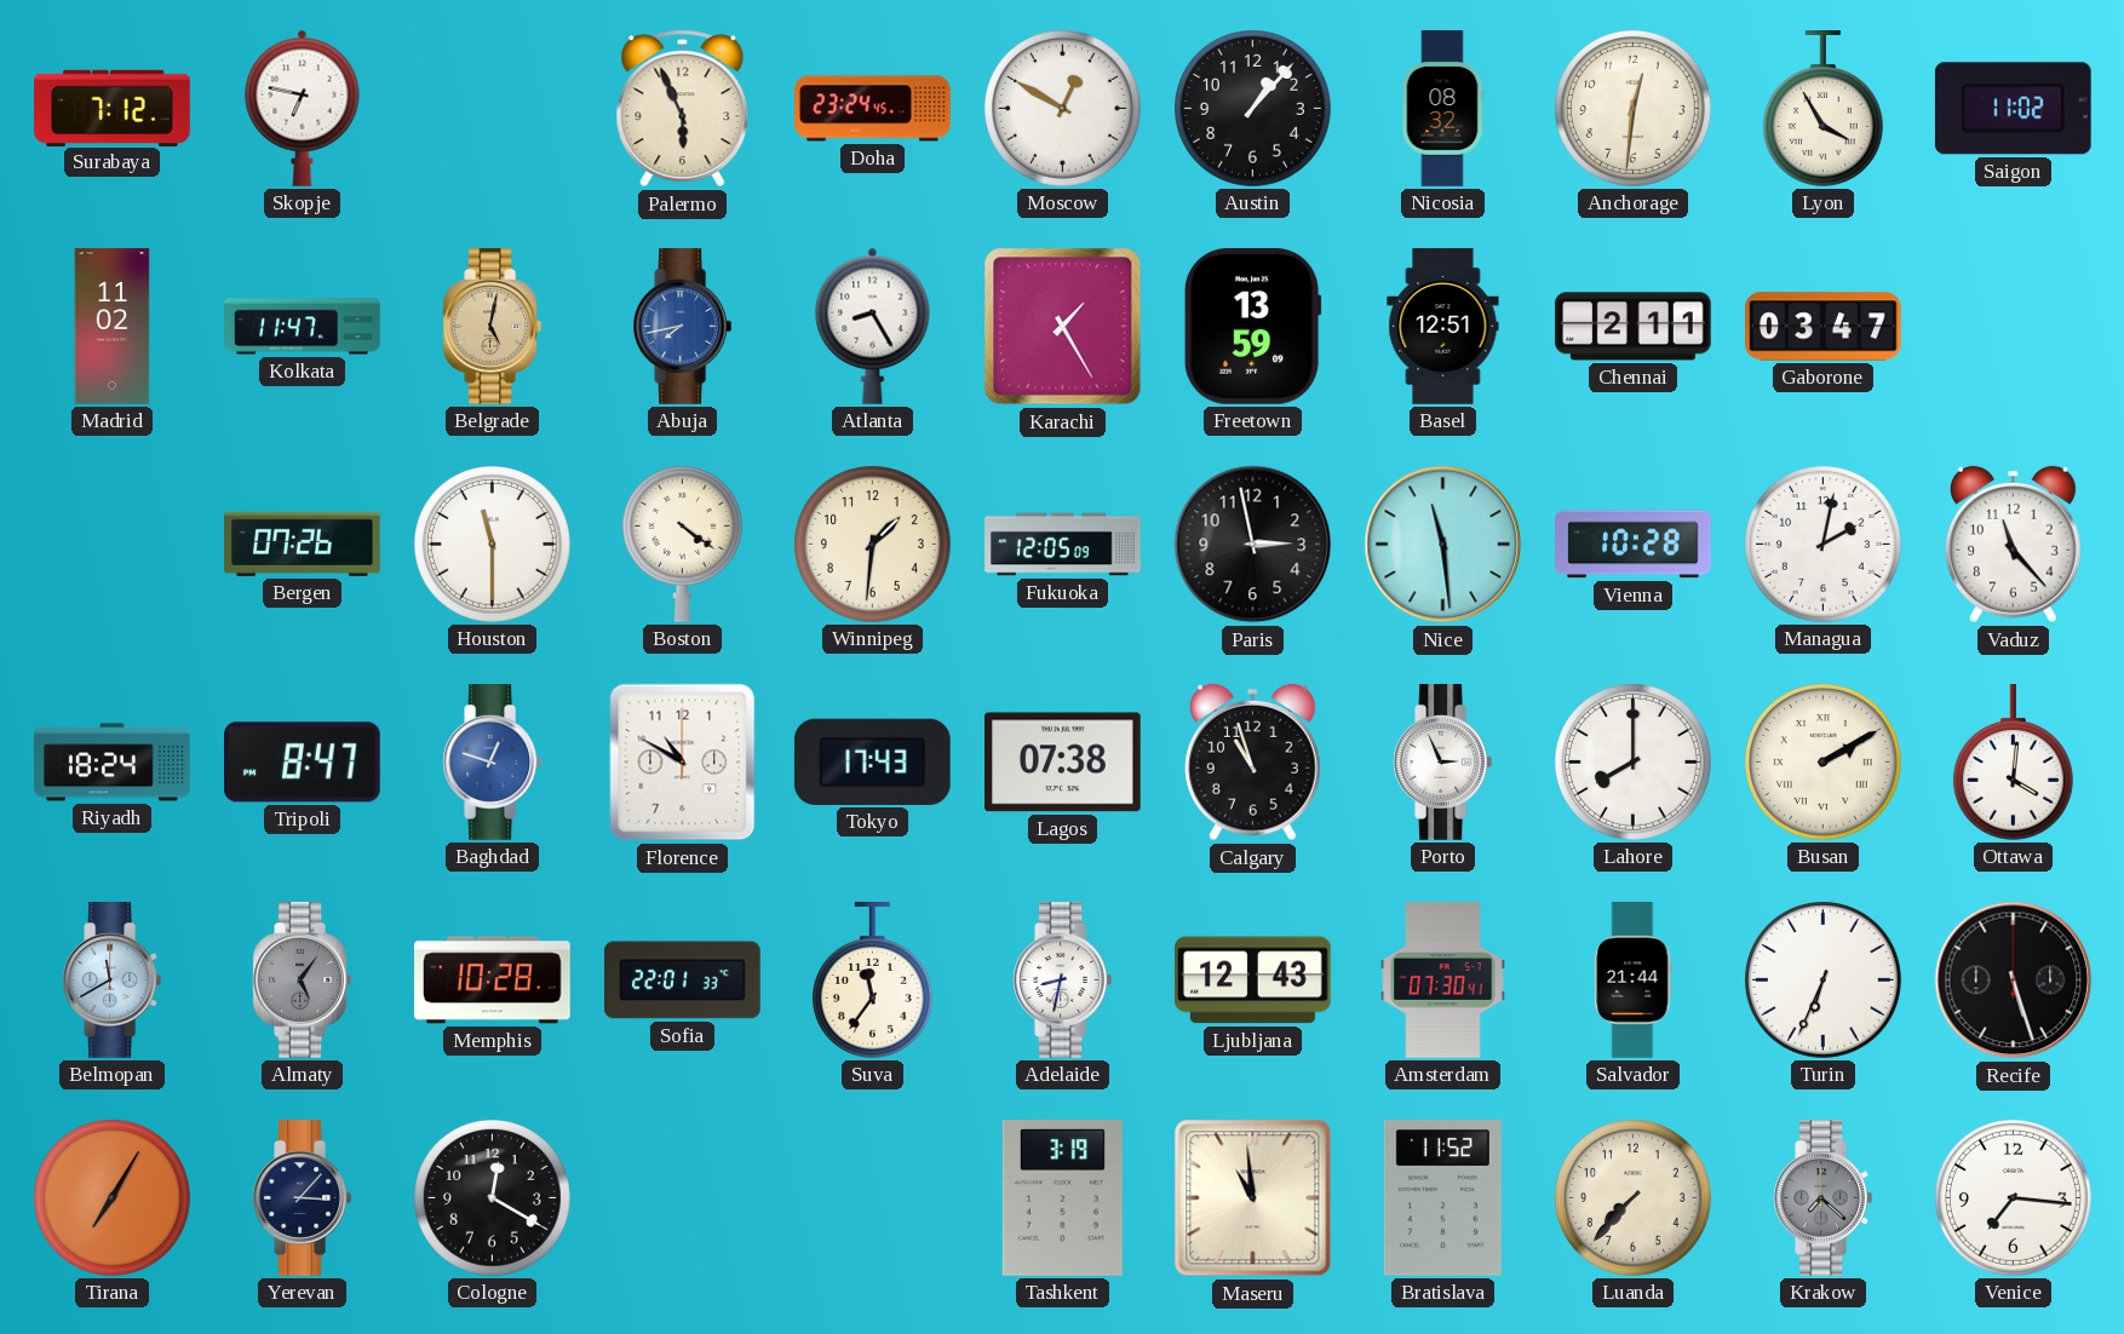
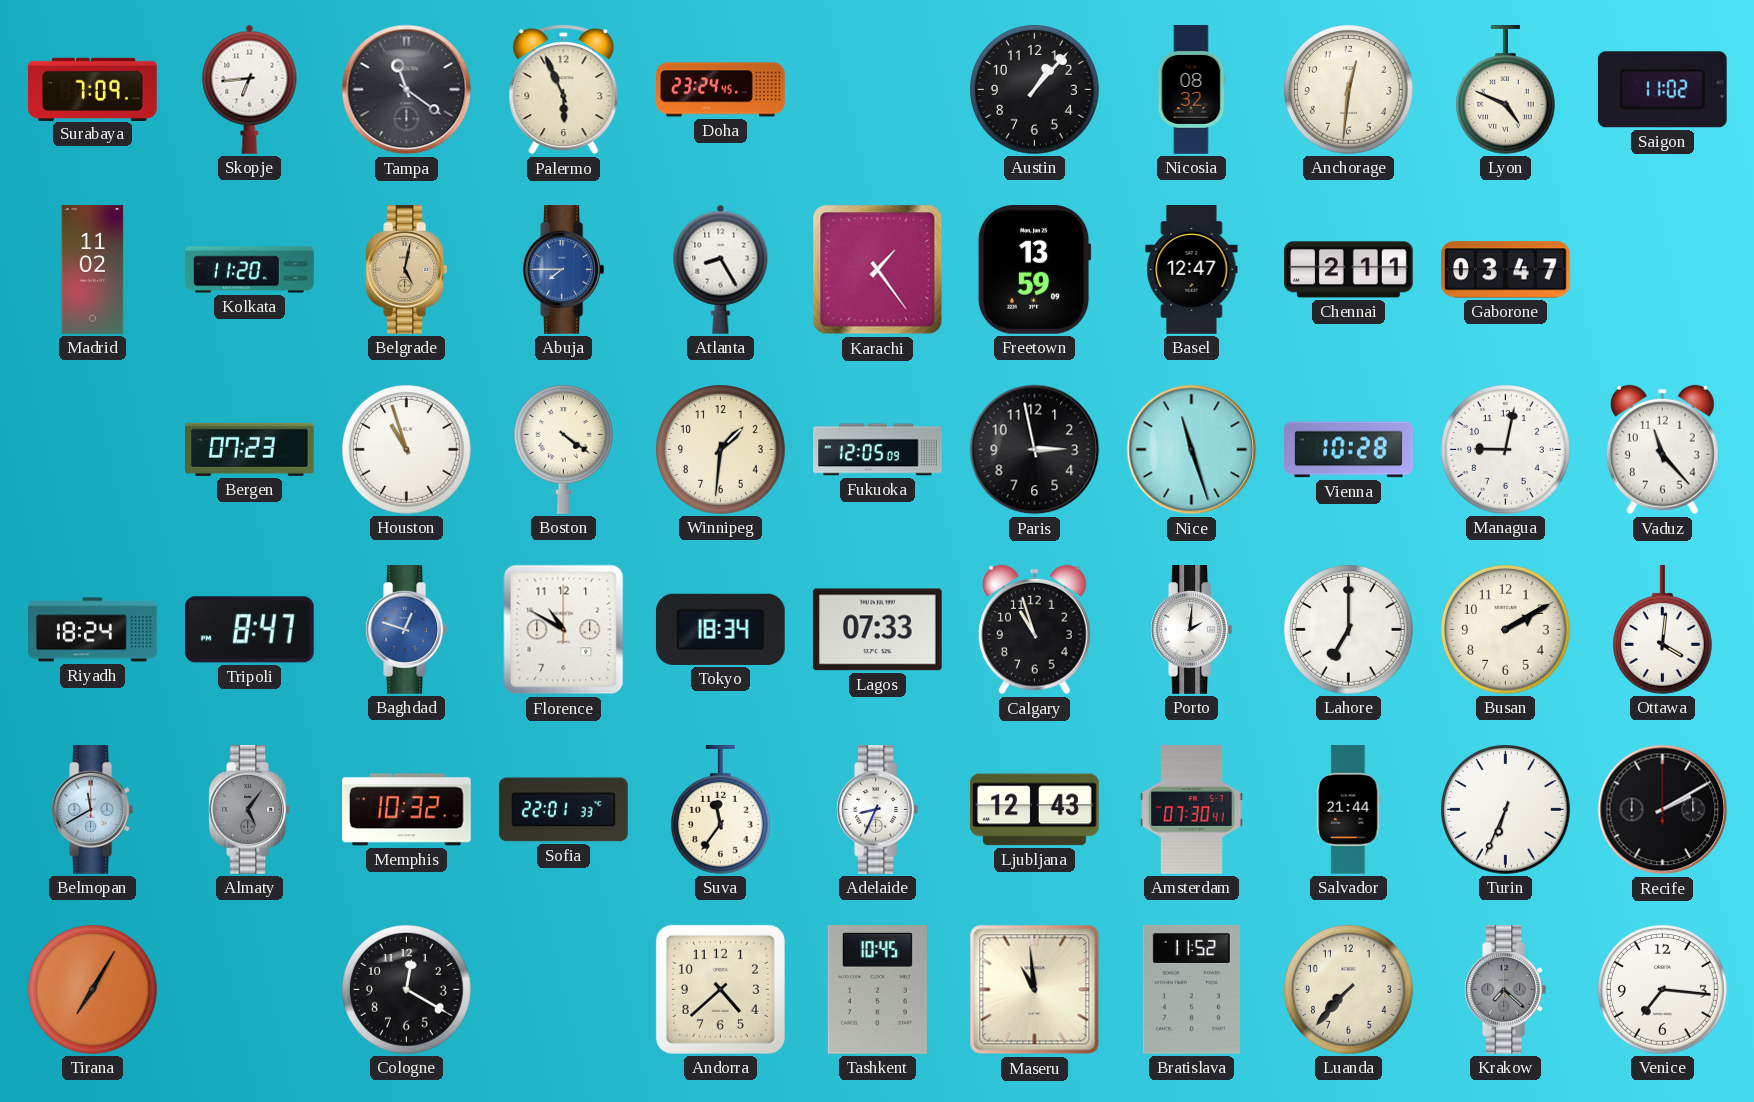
Surabaya: 7:12 -> 7:09
Skopje: 6:47 -> 6:44
Tampa: none -> 11:21
Moscow: 12:50 -> none
Lyon: 3:55 -> 4:49
Kolkata: 11:47 -> 11:20
Abuja: 7:43 -> 7:45
Karachi: 1:25 -> 1:24
Basel: 12:51 -> 12:47
Bergen: 07:26 -> 07:23
Houston: 11:30 -> 10:57
Nice: 11:29 -> 11:27
Managua: 2:02 -> 9:02
Tokyo: 17:43 -> 18:34
Lagos: 07:38 -> 07:33
Porto: 2:56 -> 2:01
Lahore: 8:00 -> 7:00
Busan numerals: Roman -> Arabic
Memphis: 10:28 -> 10:32
Adelaide: 8:32 -> 8:34
Recife: 5:27 -> 2:10
Yerevan: 3:07 -> none
Andorra: none -> 4:38
Tashkent: 3:19 -> 10:45
